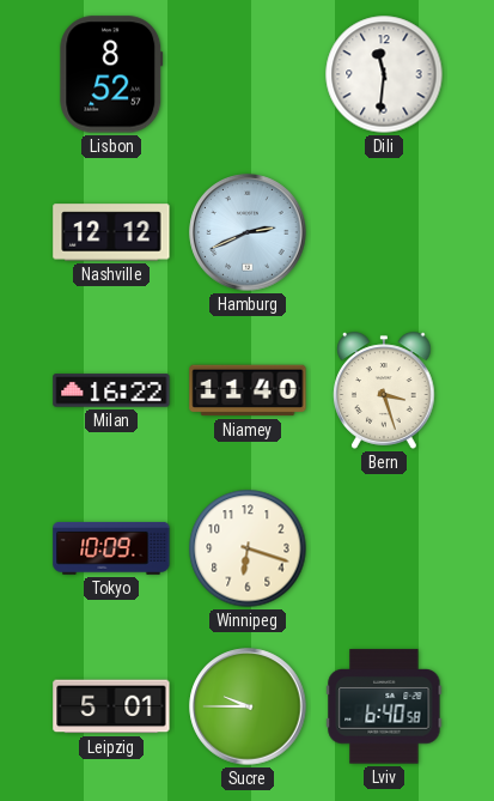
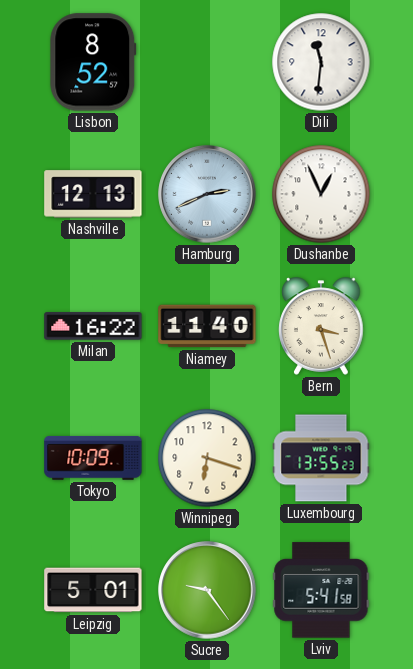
Nashville: 12:12 -> 12:13
Dushanbe: none -> 12:56
Luxembourg: none -> 13:55
Sucre: 9:45 -> 9:24
Lviv: 6:40 -> 5:41
